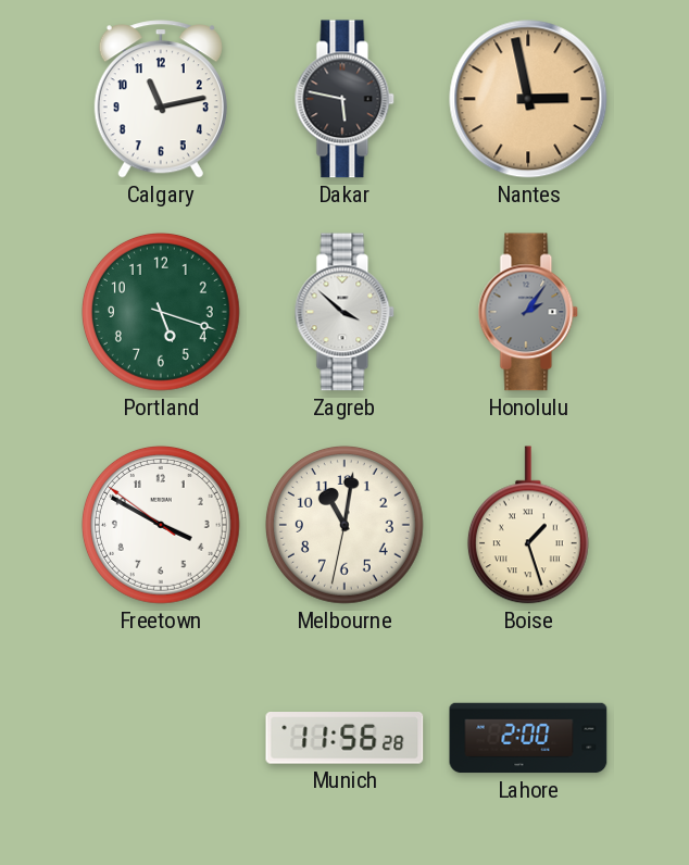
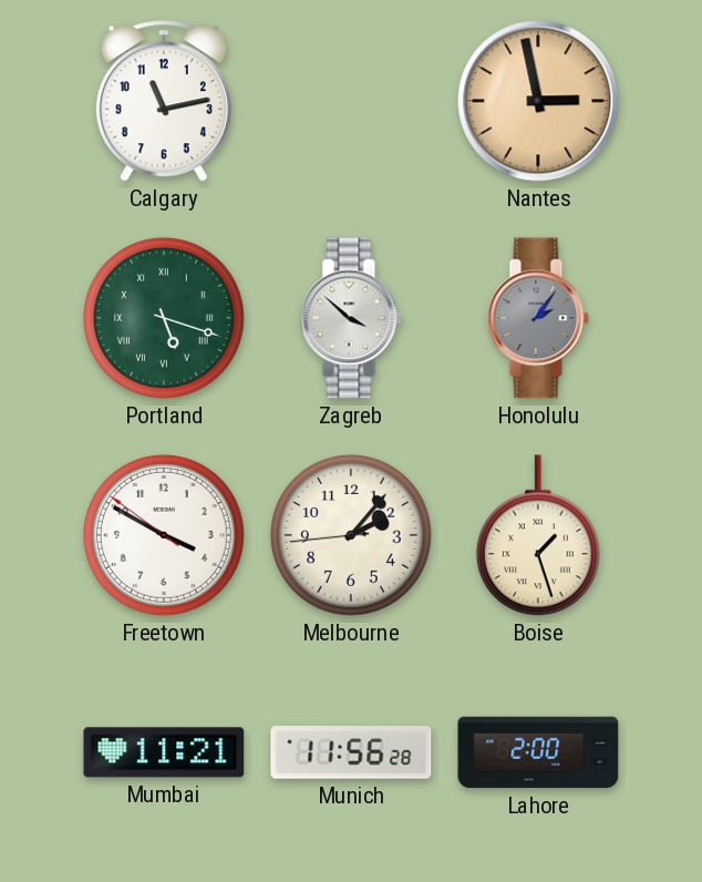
Dakar: 5:47 -> none
Portland numerals: Arabic -> Roman
Melbourne: 11:01 -> 2:06
Mumbai: none -> 11:21
